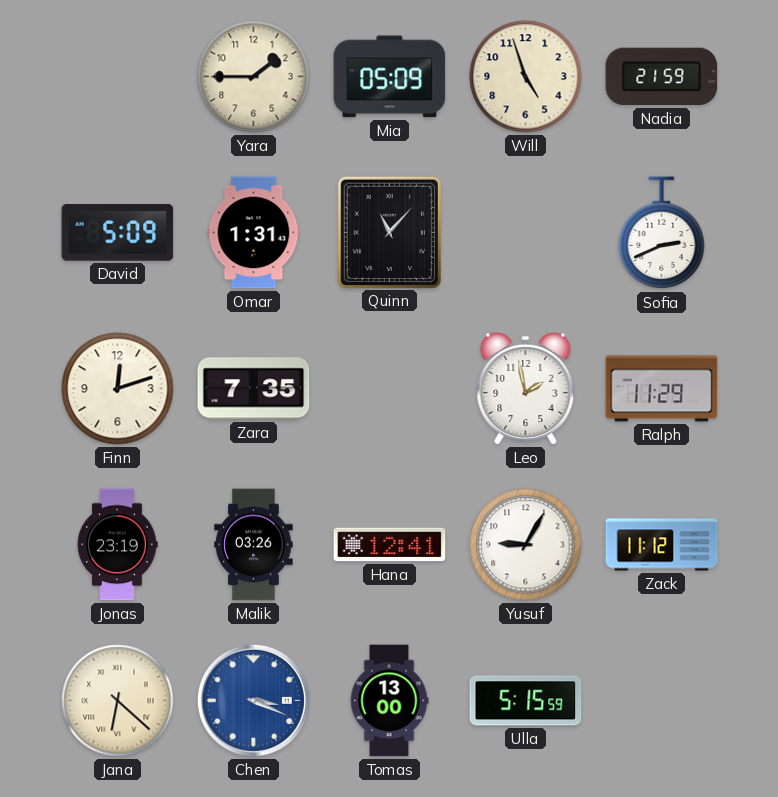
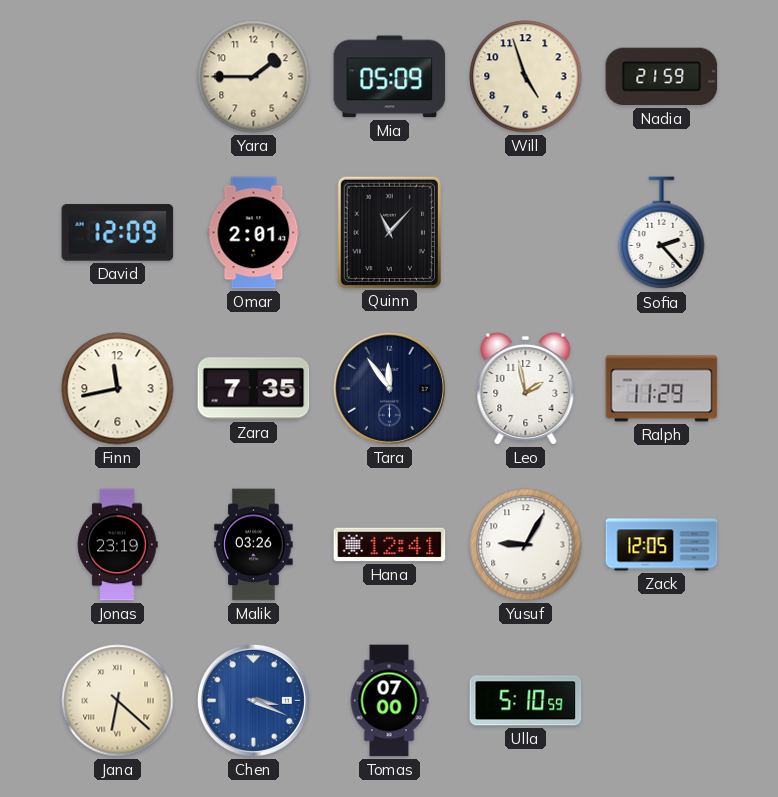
David: 5:09 -> 12:09
Omar: 1:31 -> 2:01
Sofia: 2:41 -> 2:23
Finn: 12:12 -> 11:43
Tara: none -> 11:54
Zack: 11:12 -> 12:05
Tomas: 13:00 -> 07:00
Ulla: 5:15 -> 5:10
